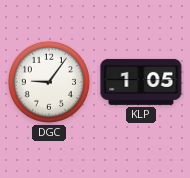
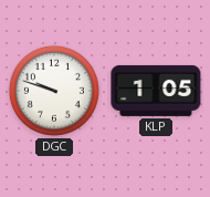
DGC: 9:06 -> 9:48
